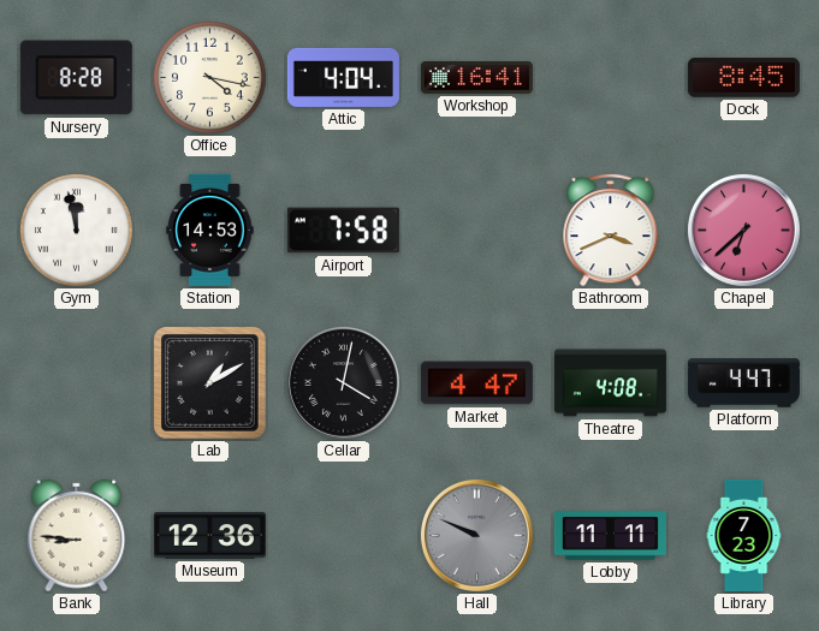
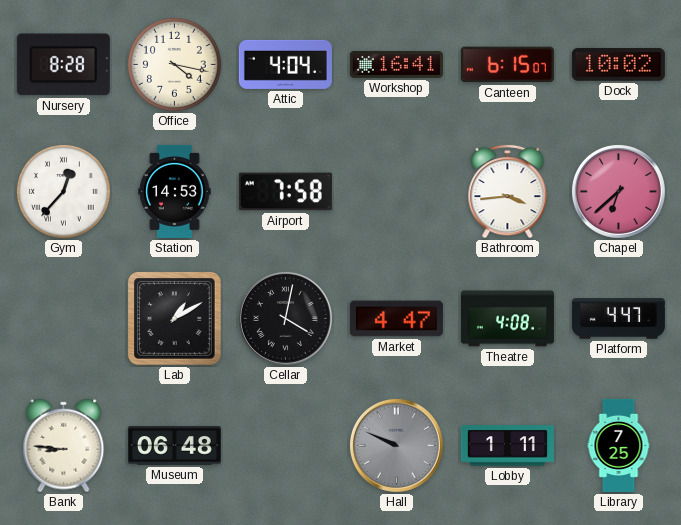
Canteen: none -> 6:15
Dock: 8:45 -> 10:02
Gym: 11:58 -> 12:37
Bathroom: 3:41 -> 3:44
Museum: 12:36 -> 06:48
Lobby: 11:11 -> 1:11
Library: 7:23 -> 7:25
